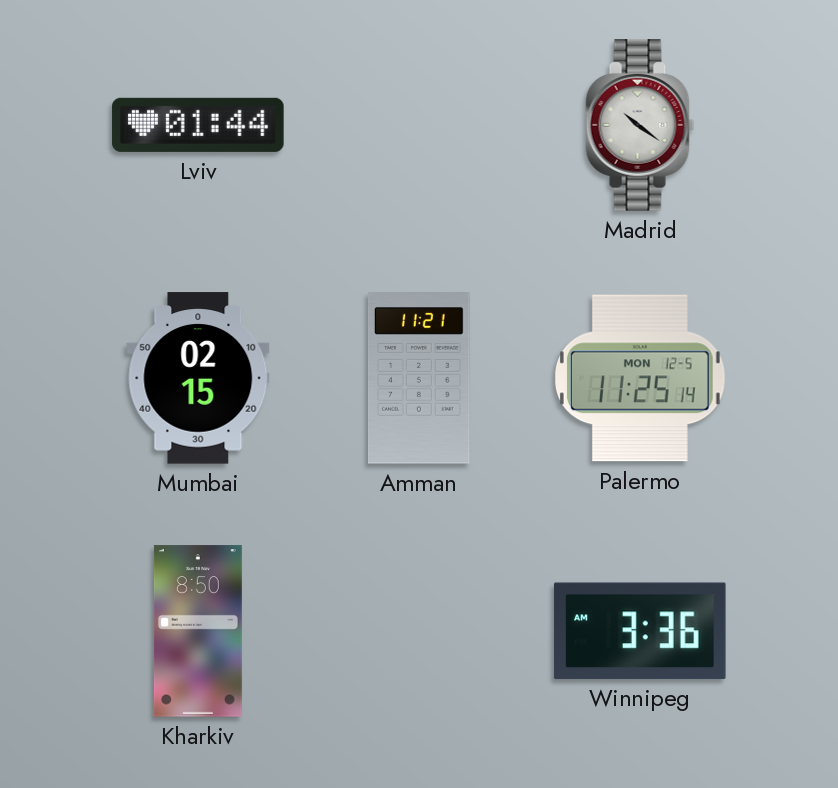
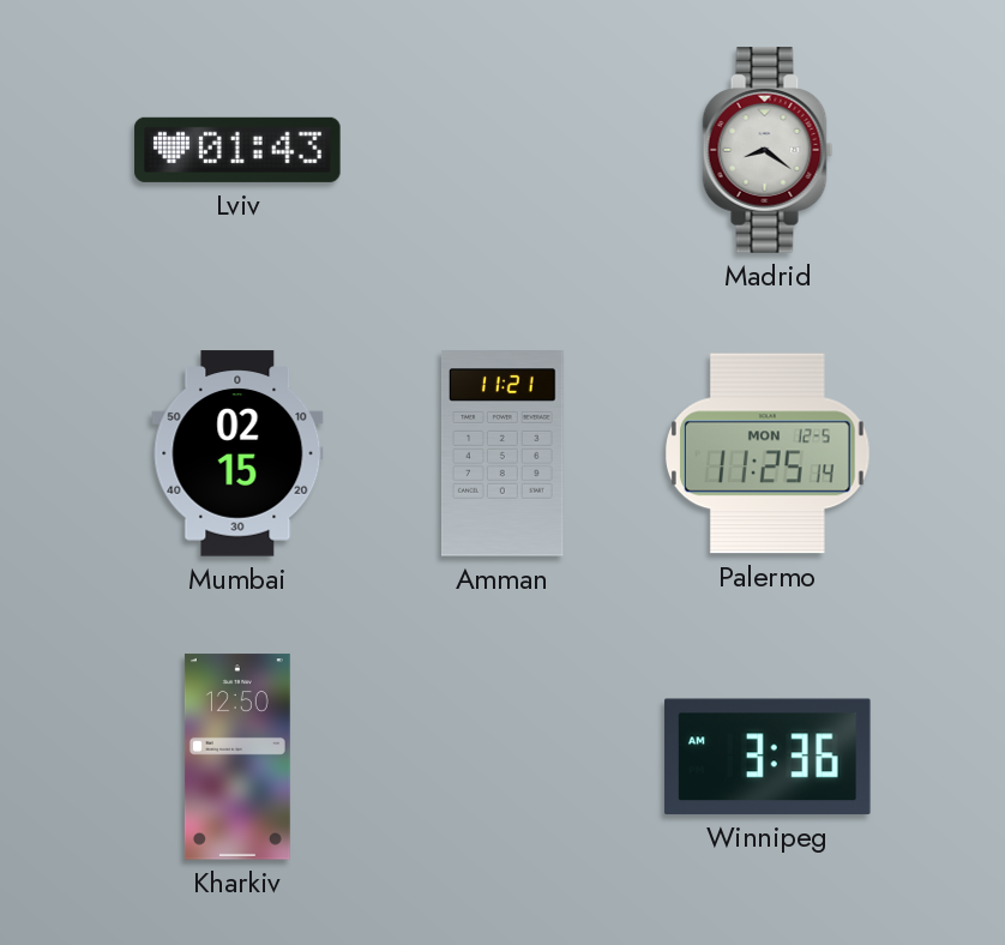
Lviv: 01:44 -> 01:43
Madrid: 10:21 -> 8:21
Kharkiv: 8:50 -> 12:50
